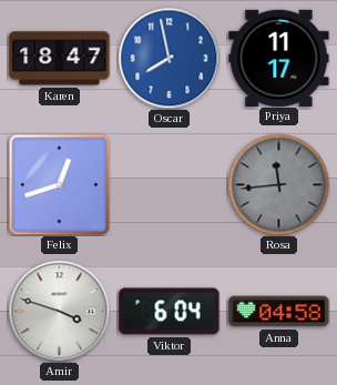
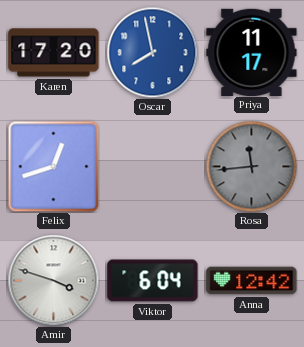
Karen: 18:47 -> 17:20
Anna: 04:58 -> 12:42
